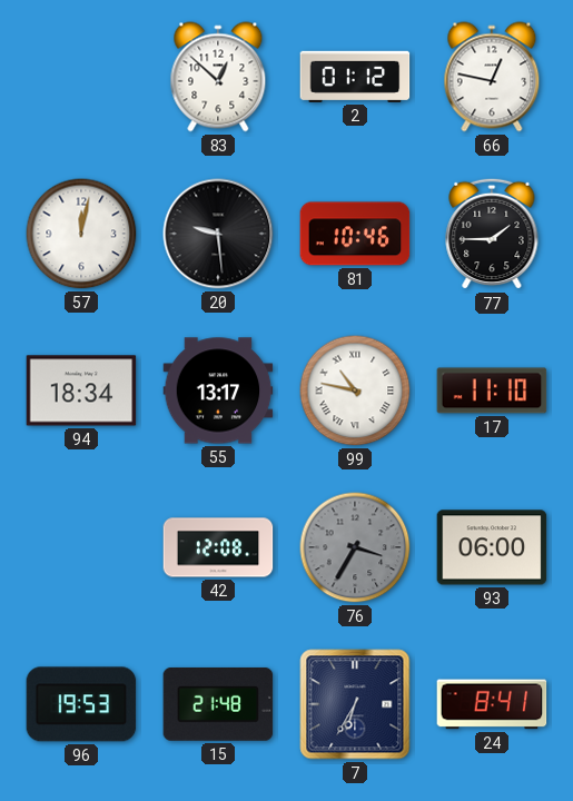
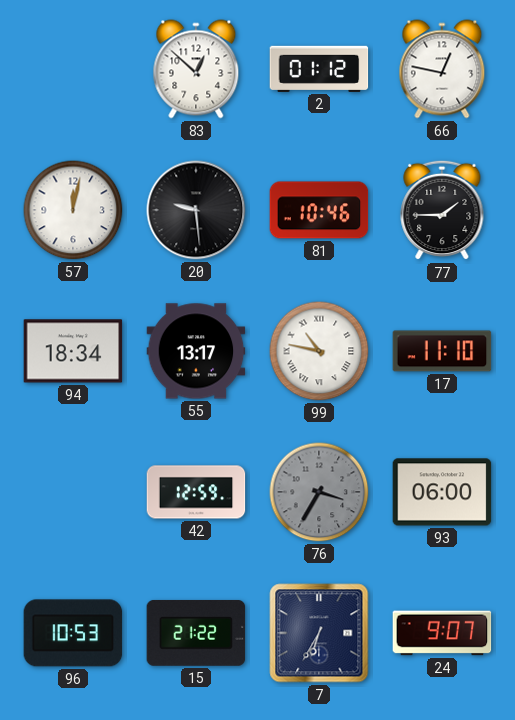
42: 12:08 -> 12:59
96: 19:53 -> 10:53
15: 21:48 -> 21:22
24: 8:41 -> 9:07
